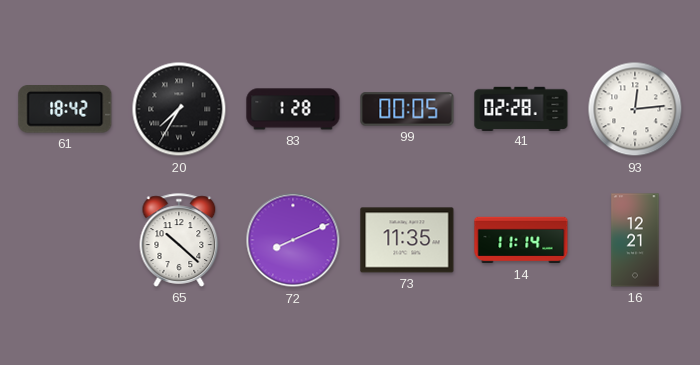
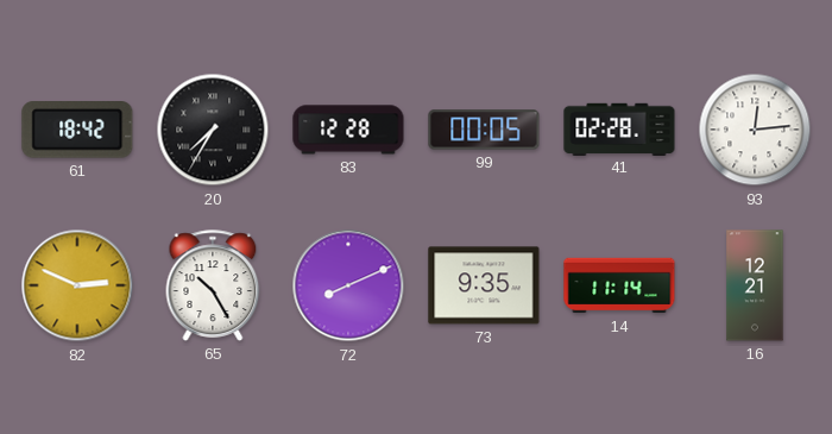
83: 1:28 -> 12:28
82: none -> 2:49
65: 10:22 -> 10:25
73: 11:35 -> 9:35
